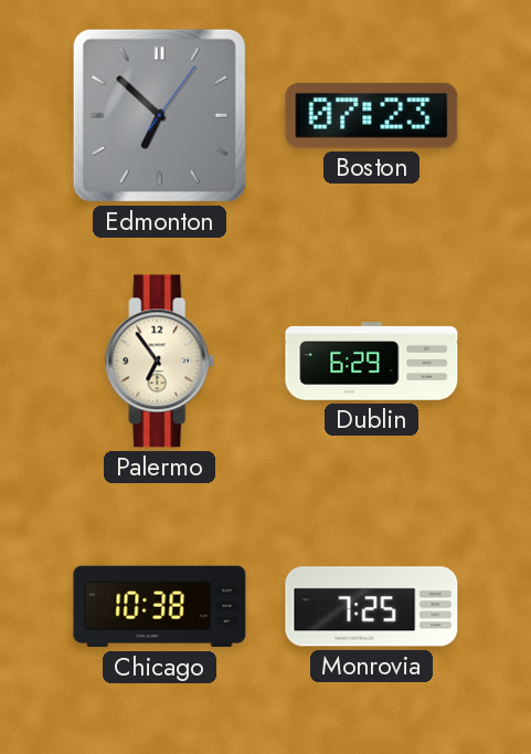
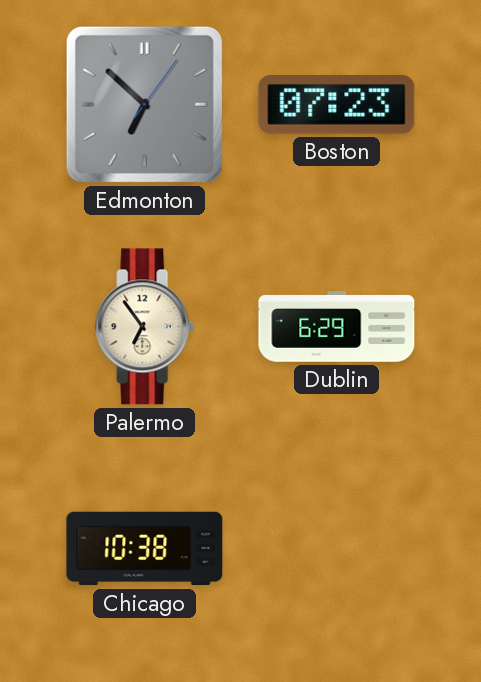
Monrovia: 7:25 -> none
